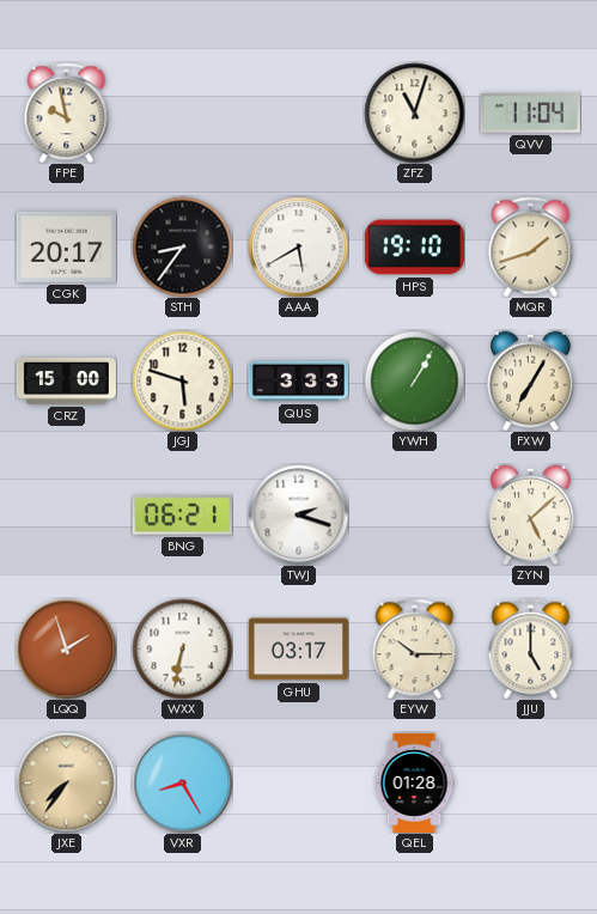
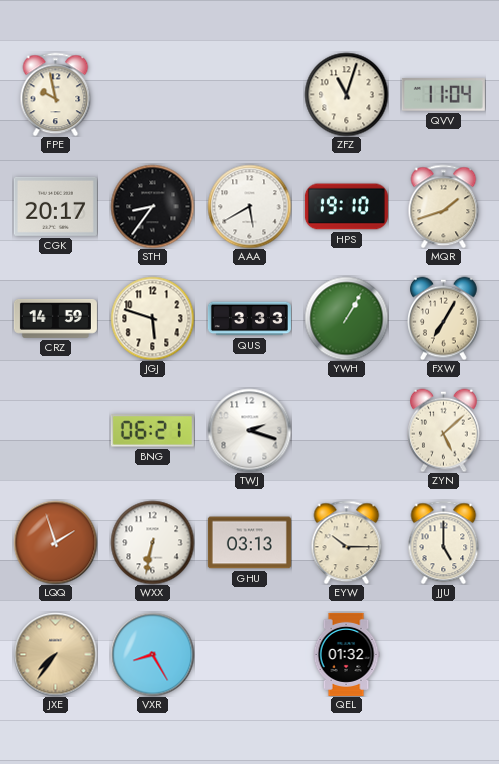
CRZ: 15:00 -> 14:59
GHU: 03:17 -> 03:13
QEL: 01:28 -> 01:32
